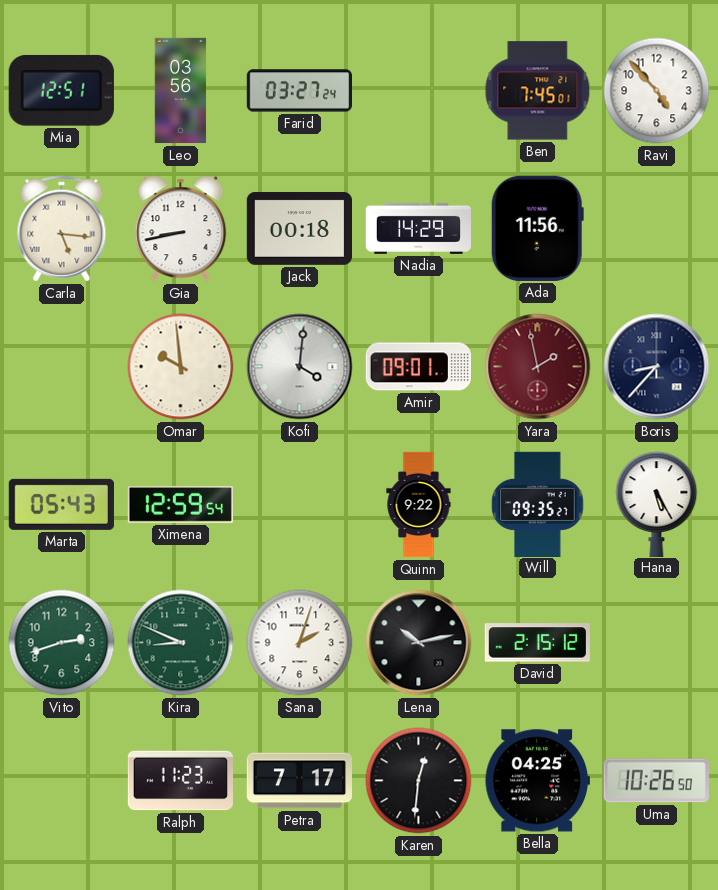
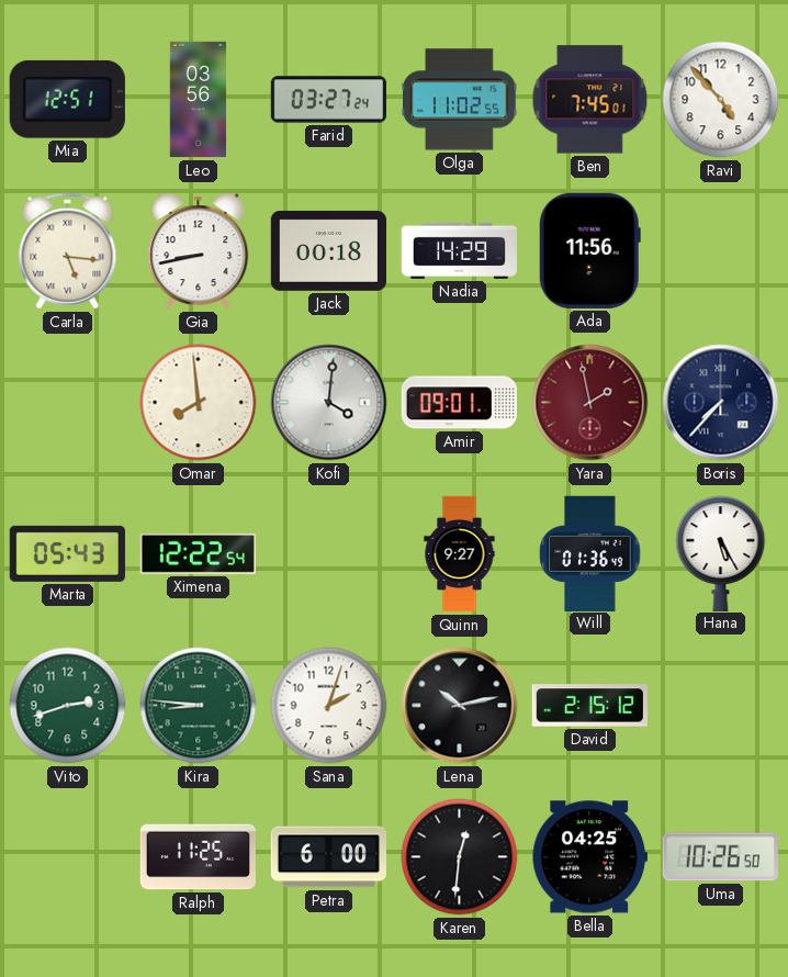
Olga: none -> 11:02
Omar: 9:59 -> 7:59
Boris: 8:37 -> 7:37
Ximena: 12:59 -> 12:22
Quinn: 9:22 -> 9:27
Will: 09:35 -> 01:36
Kira: 8:49 -> 8:46
Ralph: 11:23 -> 11:25
Petra: 7:17 -> 6:00
